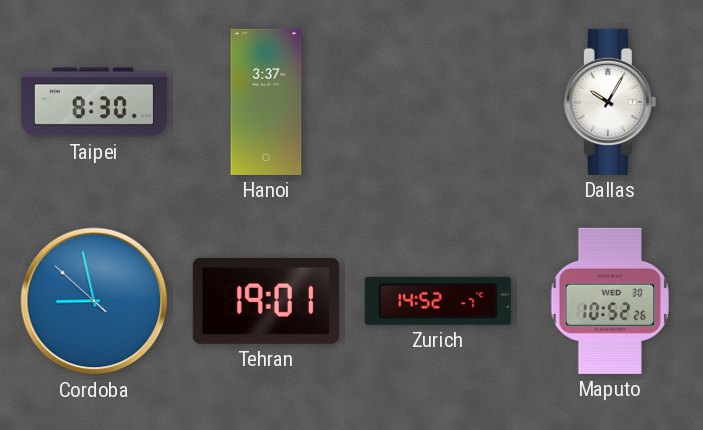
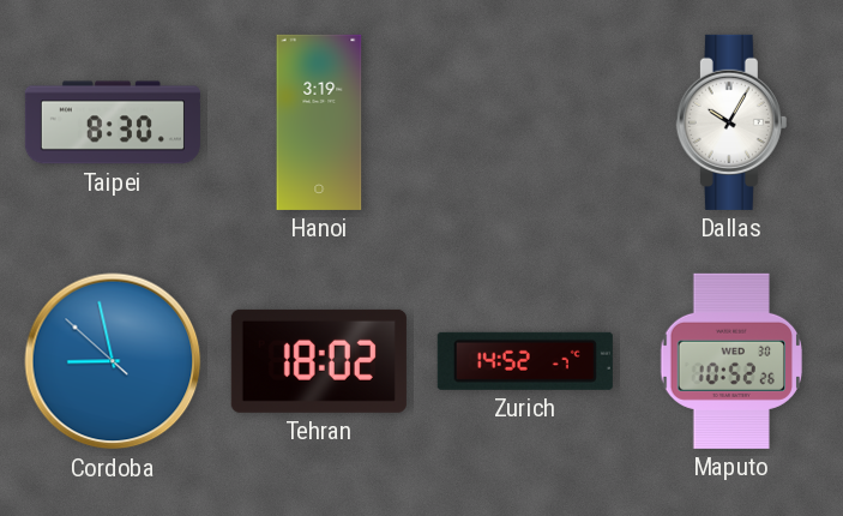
Hanoi: 3:37 -> 3:19
Tehran: 19:01 -> 18:02
